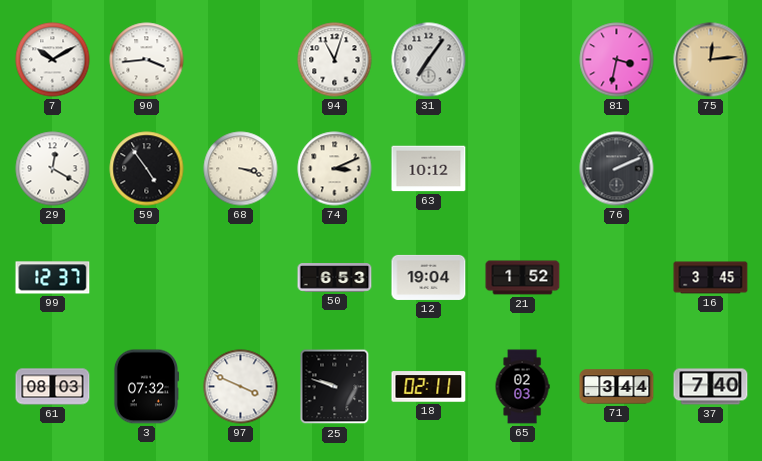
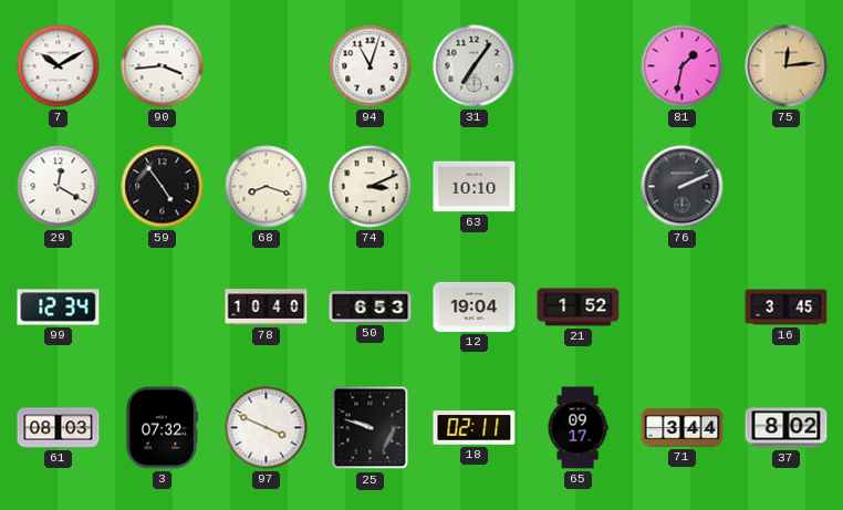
81: 3:32 -> 1:32
68: 3:18 -> 8:18
63: 10:12 -> 10:10
99: 12:37 -> 12:34
78: none -> 10:40
65: 02:03 -> 09:17
37: 7:40 -> 8:02
